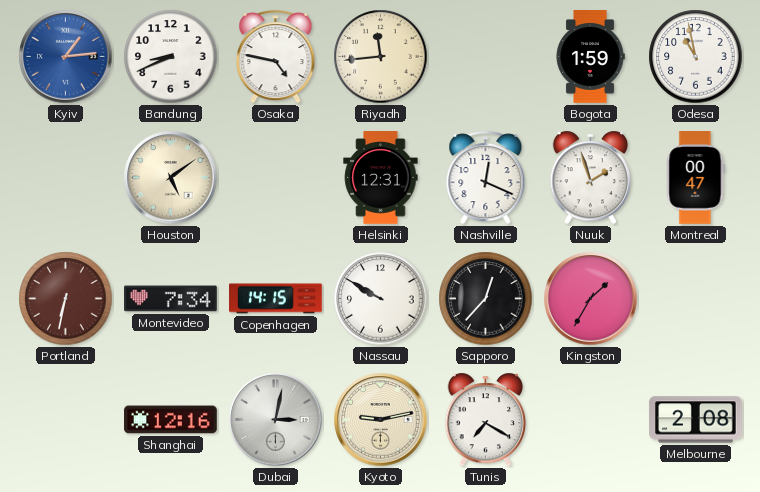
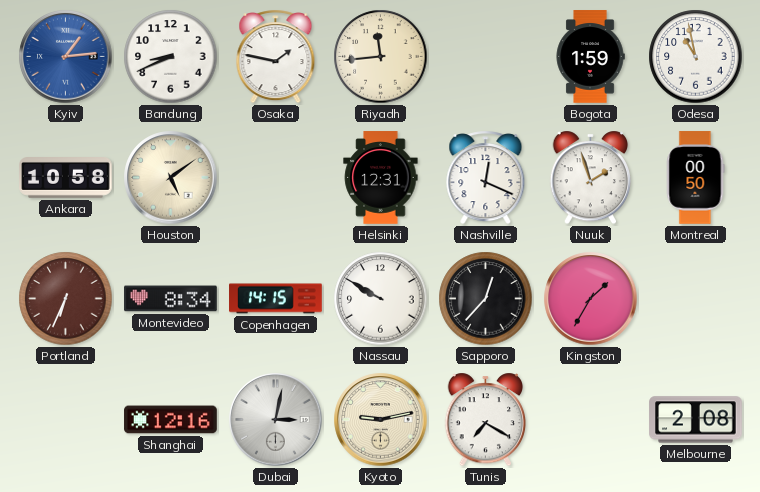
Osaka: 4:47 -> 1:47
Ankara: none -> 10:58
Montreal: 00:47 -> 00:50
Portland: 6:32 -> 6:34
Montevideo: 7:34 -> 8:34
